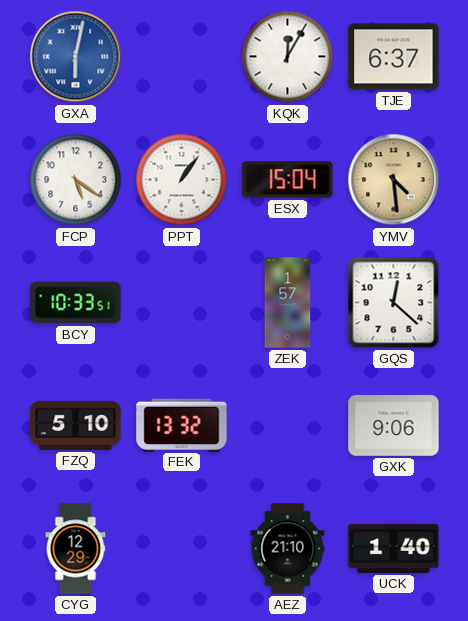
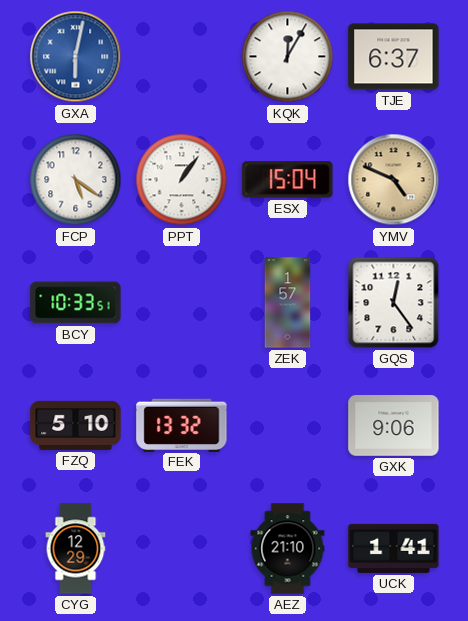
YMV: 4:29 -> 4:49
GQS: 12:22 -> 12:24
UCK: 1:40 -> 1:41
